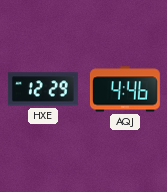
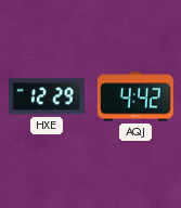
AQJ: 4:46 -> 4:42
